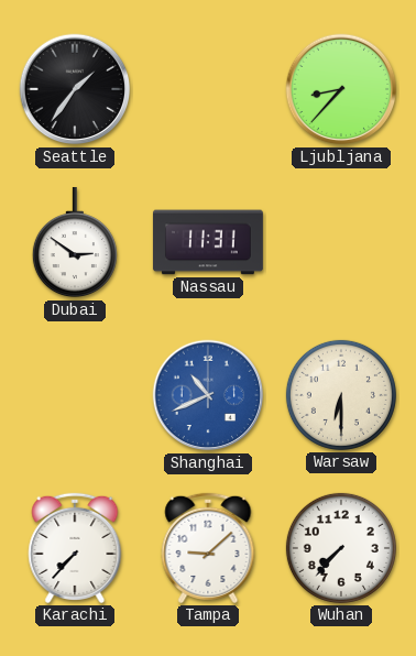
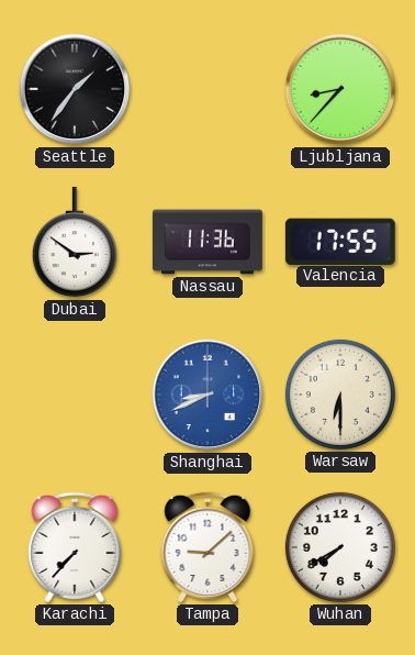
Nassau: 11:31 -> 11:36
Valencia: none -> 17:55
Shanghai: 10:41 -> 8:41
Wuhan: 7:37 -> 7:40
